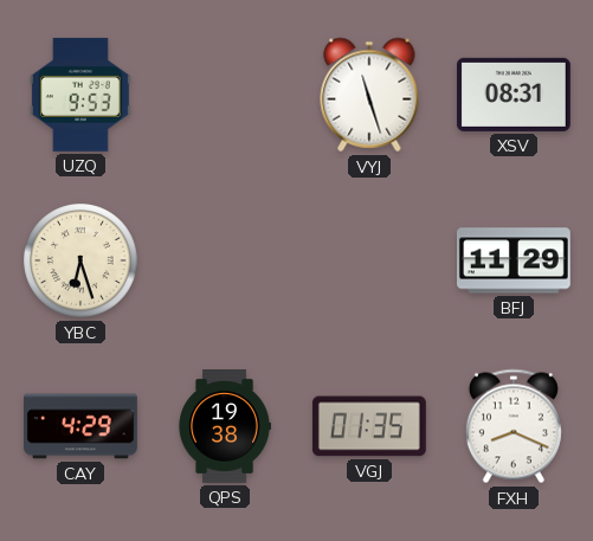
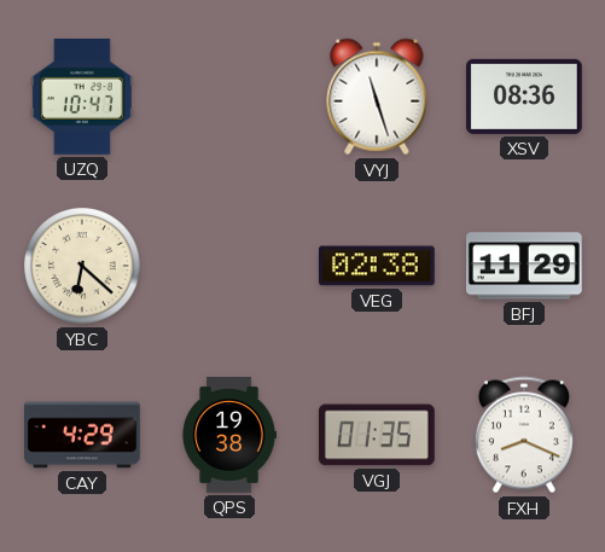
UZQ: 9:53 -> 10:47
XSV: 08:31 -> 08:36
YBC: 6:27 -> 6:22
VEG: none -> 02:38
